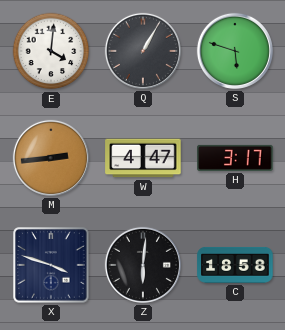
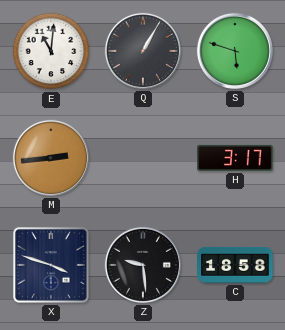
E: 4:01 -> 11:01
W: 4:47 -> none
Z: 6:01 -> 9:29
